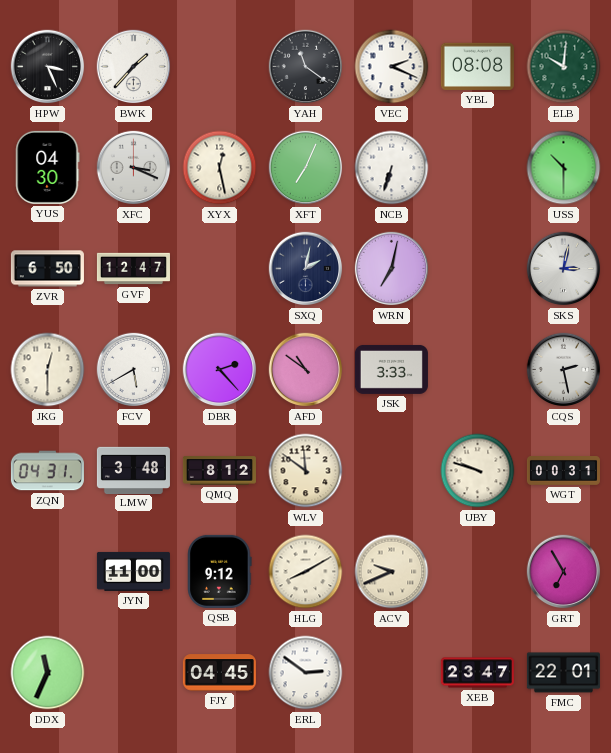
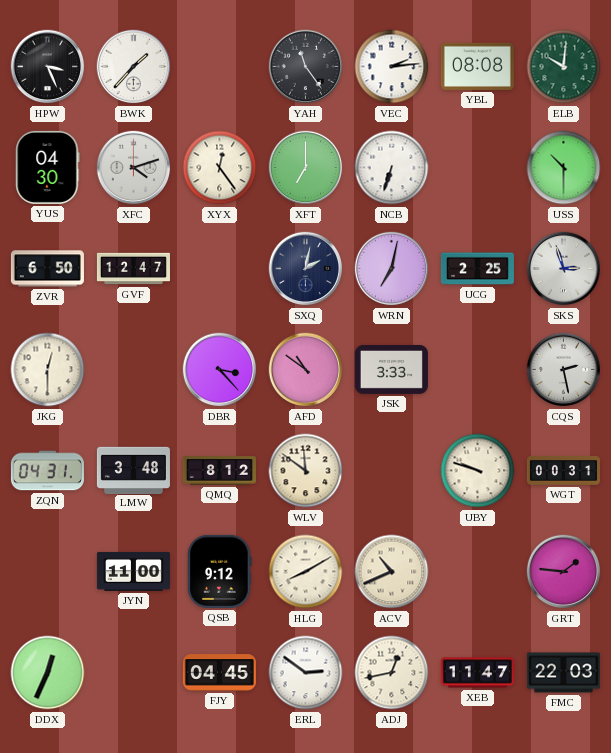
YAH: 11:21 -> 11:24
VEC: 2:19 -> 2:14
XFC: 3:19 -> 4:12
XYX: 12:28 -> 12:24
XFT: 7:04 -> 7:00
UCG: none -> 2:25
SKS: 3:02 -> 2:57
FCV: 5:40 -> none
DBR: 2:23 -> 3:23
ACV: 9:41 -> 10:41
GRT: 6:55 -> 1:46
DDX: 11:34 -> 12:34
ADJ: none -> 12:43
XEB: 23:47 -> 11:47
FMC: 22:01 -> 22:03
